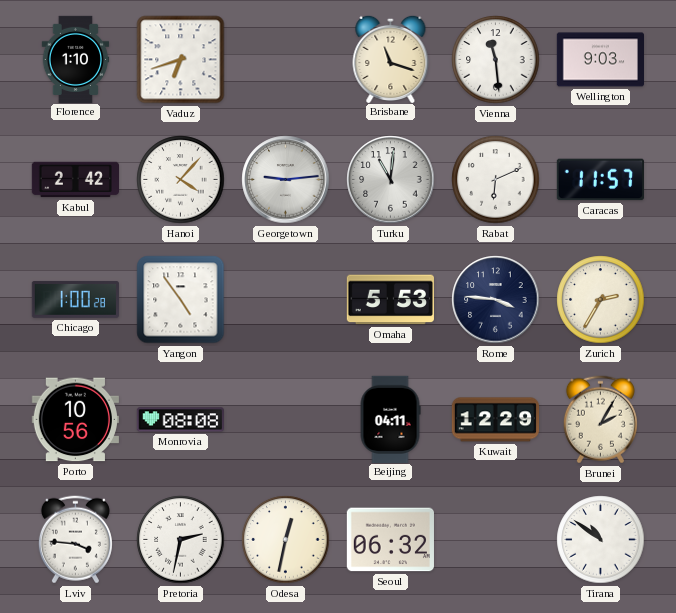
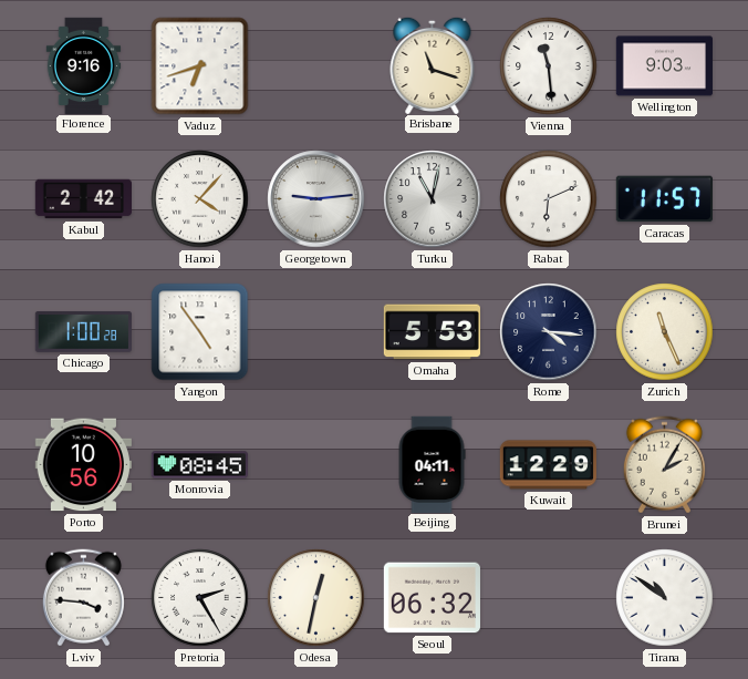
Florence: 1:10 -> 9:16
Turku: 11:01 -> 11:02
Rome: 3:46 -> 4:16
Zurich: 2:35 -> 11:26
Monrovia: 08:08 -> 08:45
Pretoria: 2:32 -> 2:25
